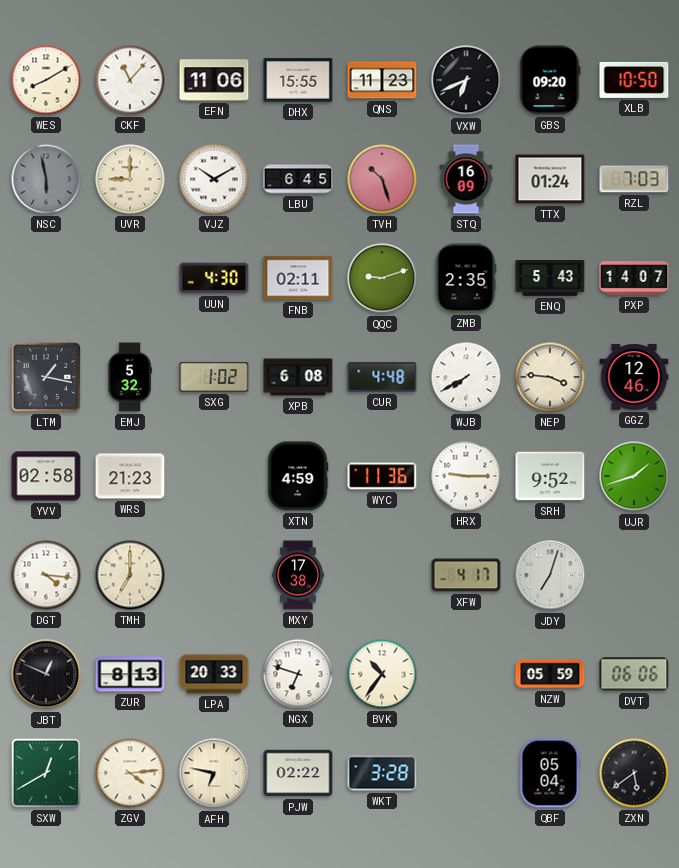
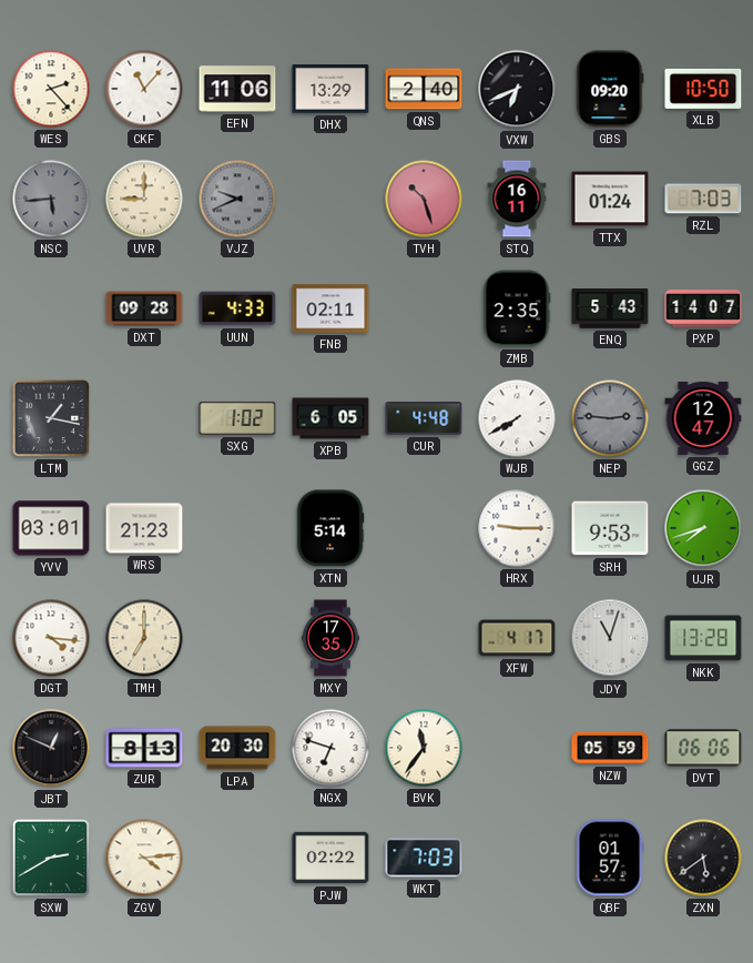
WES: 8:10 -> 2:23
DHX: 15:55 -> 13:29
QNS: 11:23 -> 2:40
NSC: 5:58 -> 5:44
VJZ: 10:10 -> 9:41
VJZ dial: white -> grey
LBU: 6:45 -> none
STQ: 16:09 -> 16:11
DXT: none -> 09:28
UUN: 4:30 -> 4:33
QQC: 9:12 -> none
EMJ: 5:32 -> none
XPB: 6:08 -> 6:05
NEP: 3:46 -> 2:46
NEP dial: cream -> grey
GGZ: 12:46 -> 12:47
YVV: 02:58 -> 03:01
XTN: 4:59 -> 5:14
WYC: 11:36 -> none
SRH: 9:52 -> 9:53
UJR: 1:42 -> 7:42
MXY: 17:38 -> 17:35
JDY: 7:03 -> 11:03
NKK: none -> 13:28
LPA: 20:33 -> 20:30
BVK: 10:36 -> 11:36
SXW: 12:40 -> 2:40
AFH: 6:47 -> none
WKT: 3:28 -> 7:03
QBF: 05:04 -> 01:57
